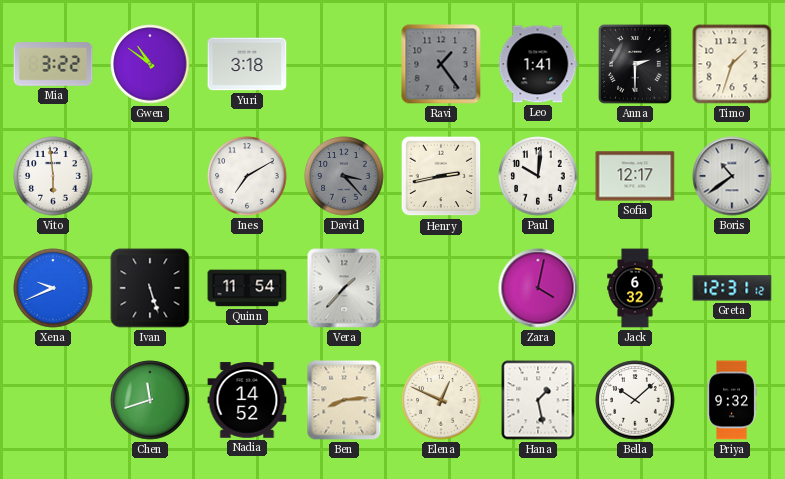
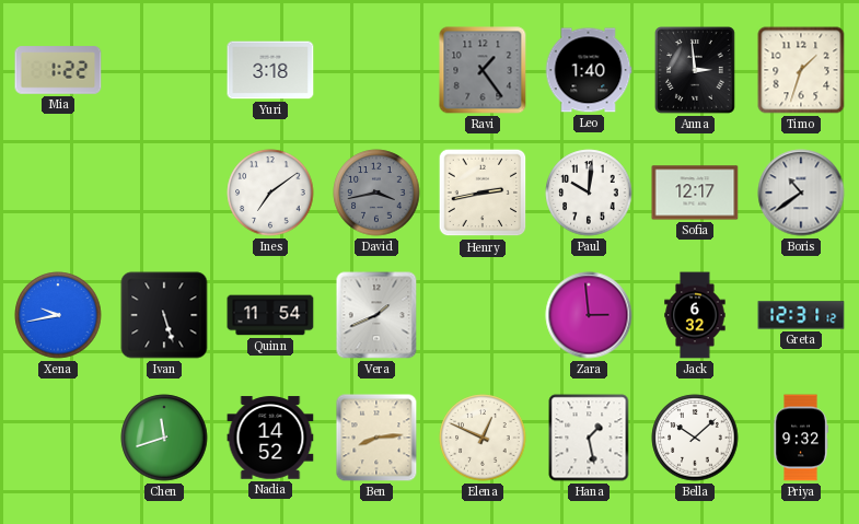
Mia: 3:22 -> 1:22
Gwen: 10:51 -> none
Leo: 1:41 -> 1:40
Anna: 2:30 -> 2:59
Vito: 5:59 -> none
Ines: 7:10 -> 7:09
David: 3:23 -> 3:43
Xena: 9:41 -> 9:43
Vera: 1:37 -> 1:41
Zara: 4:02 -> 2:59
